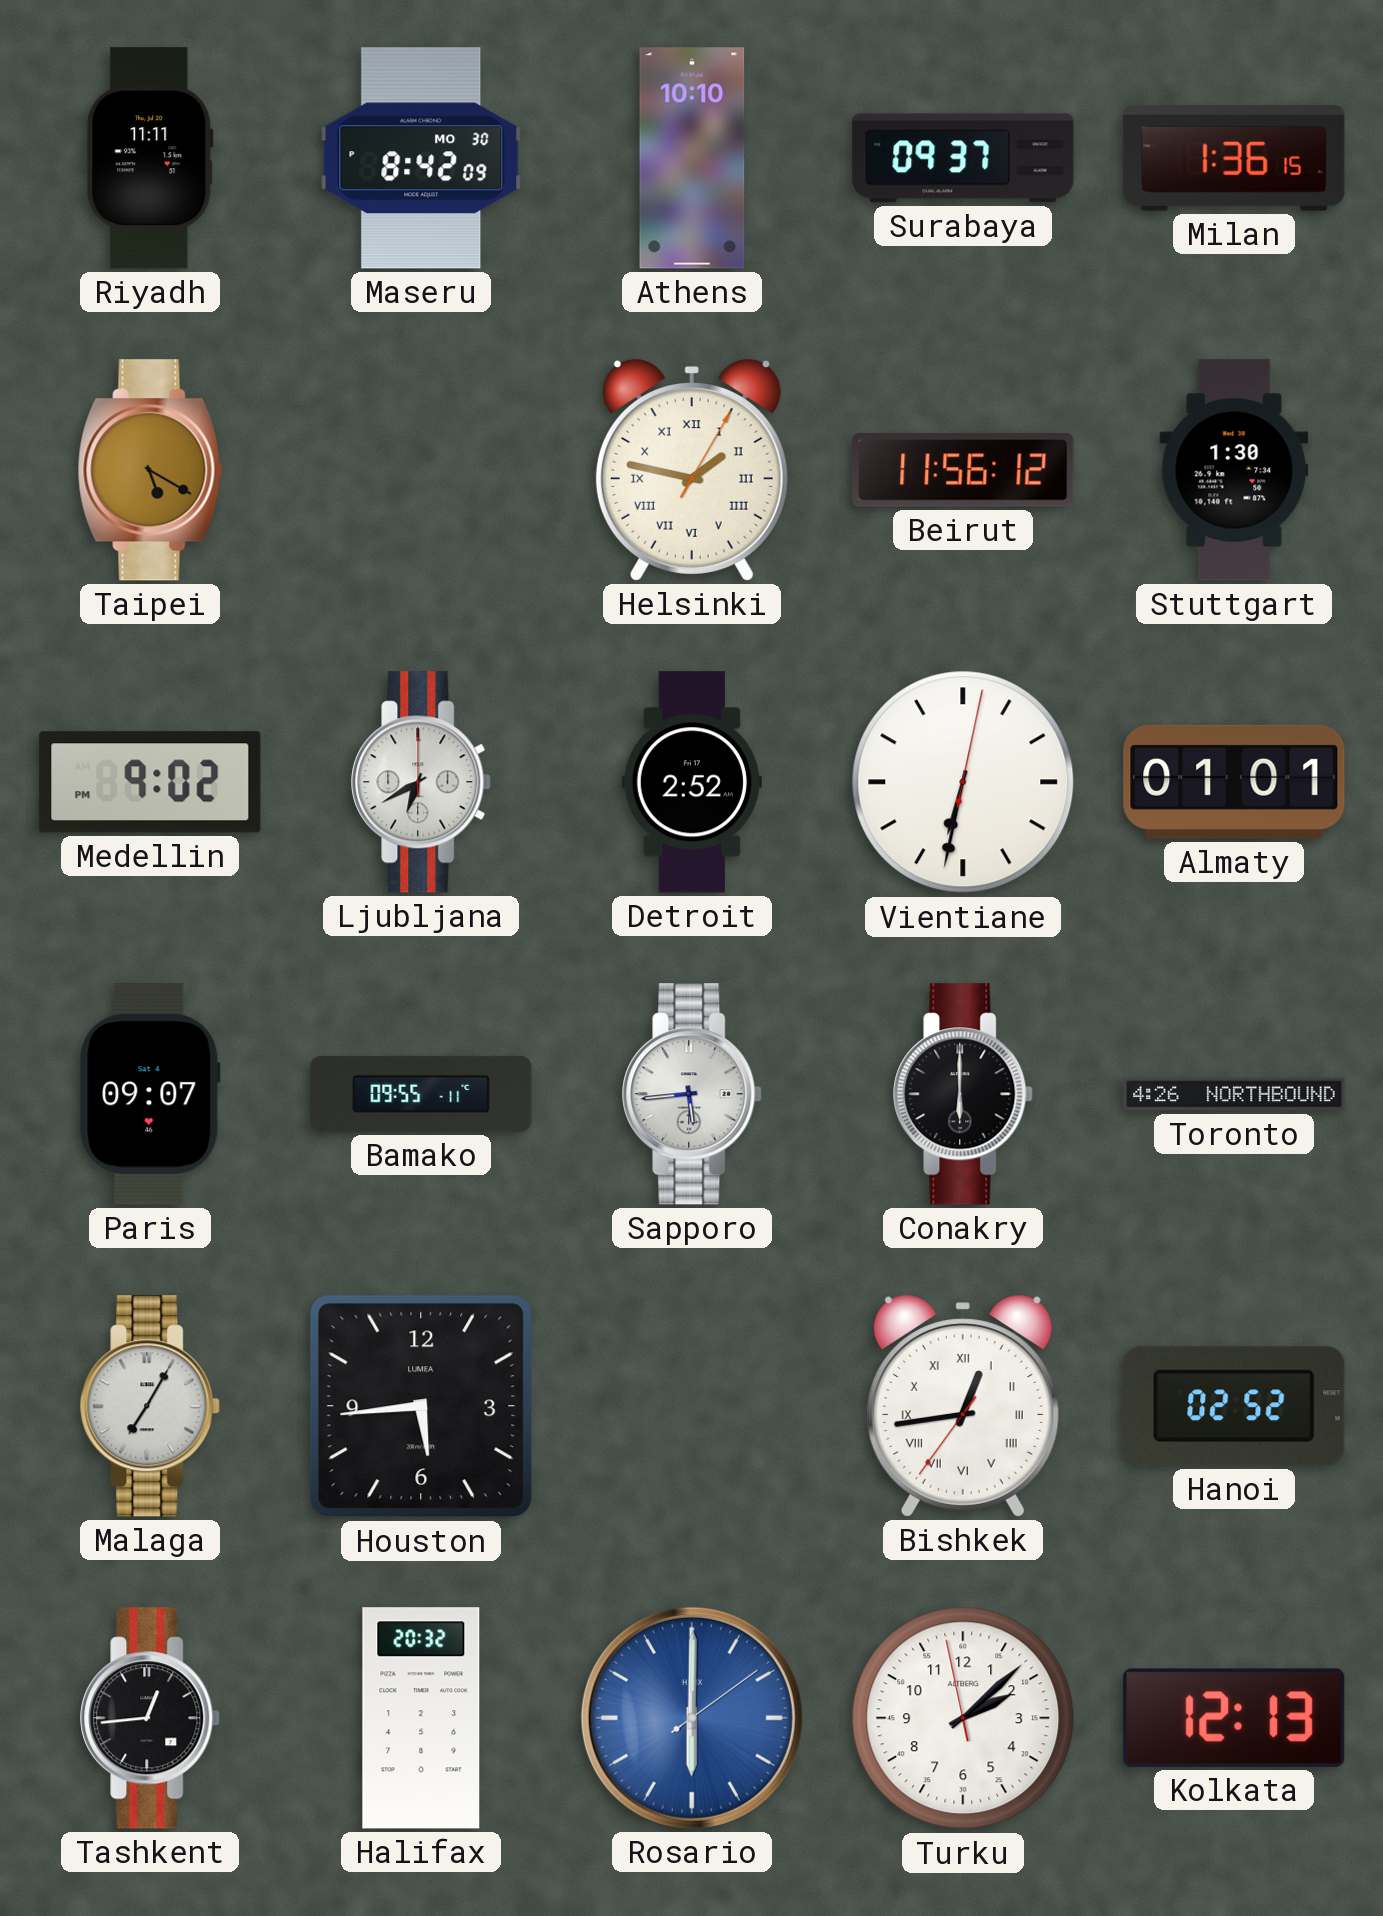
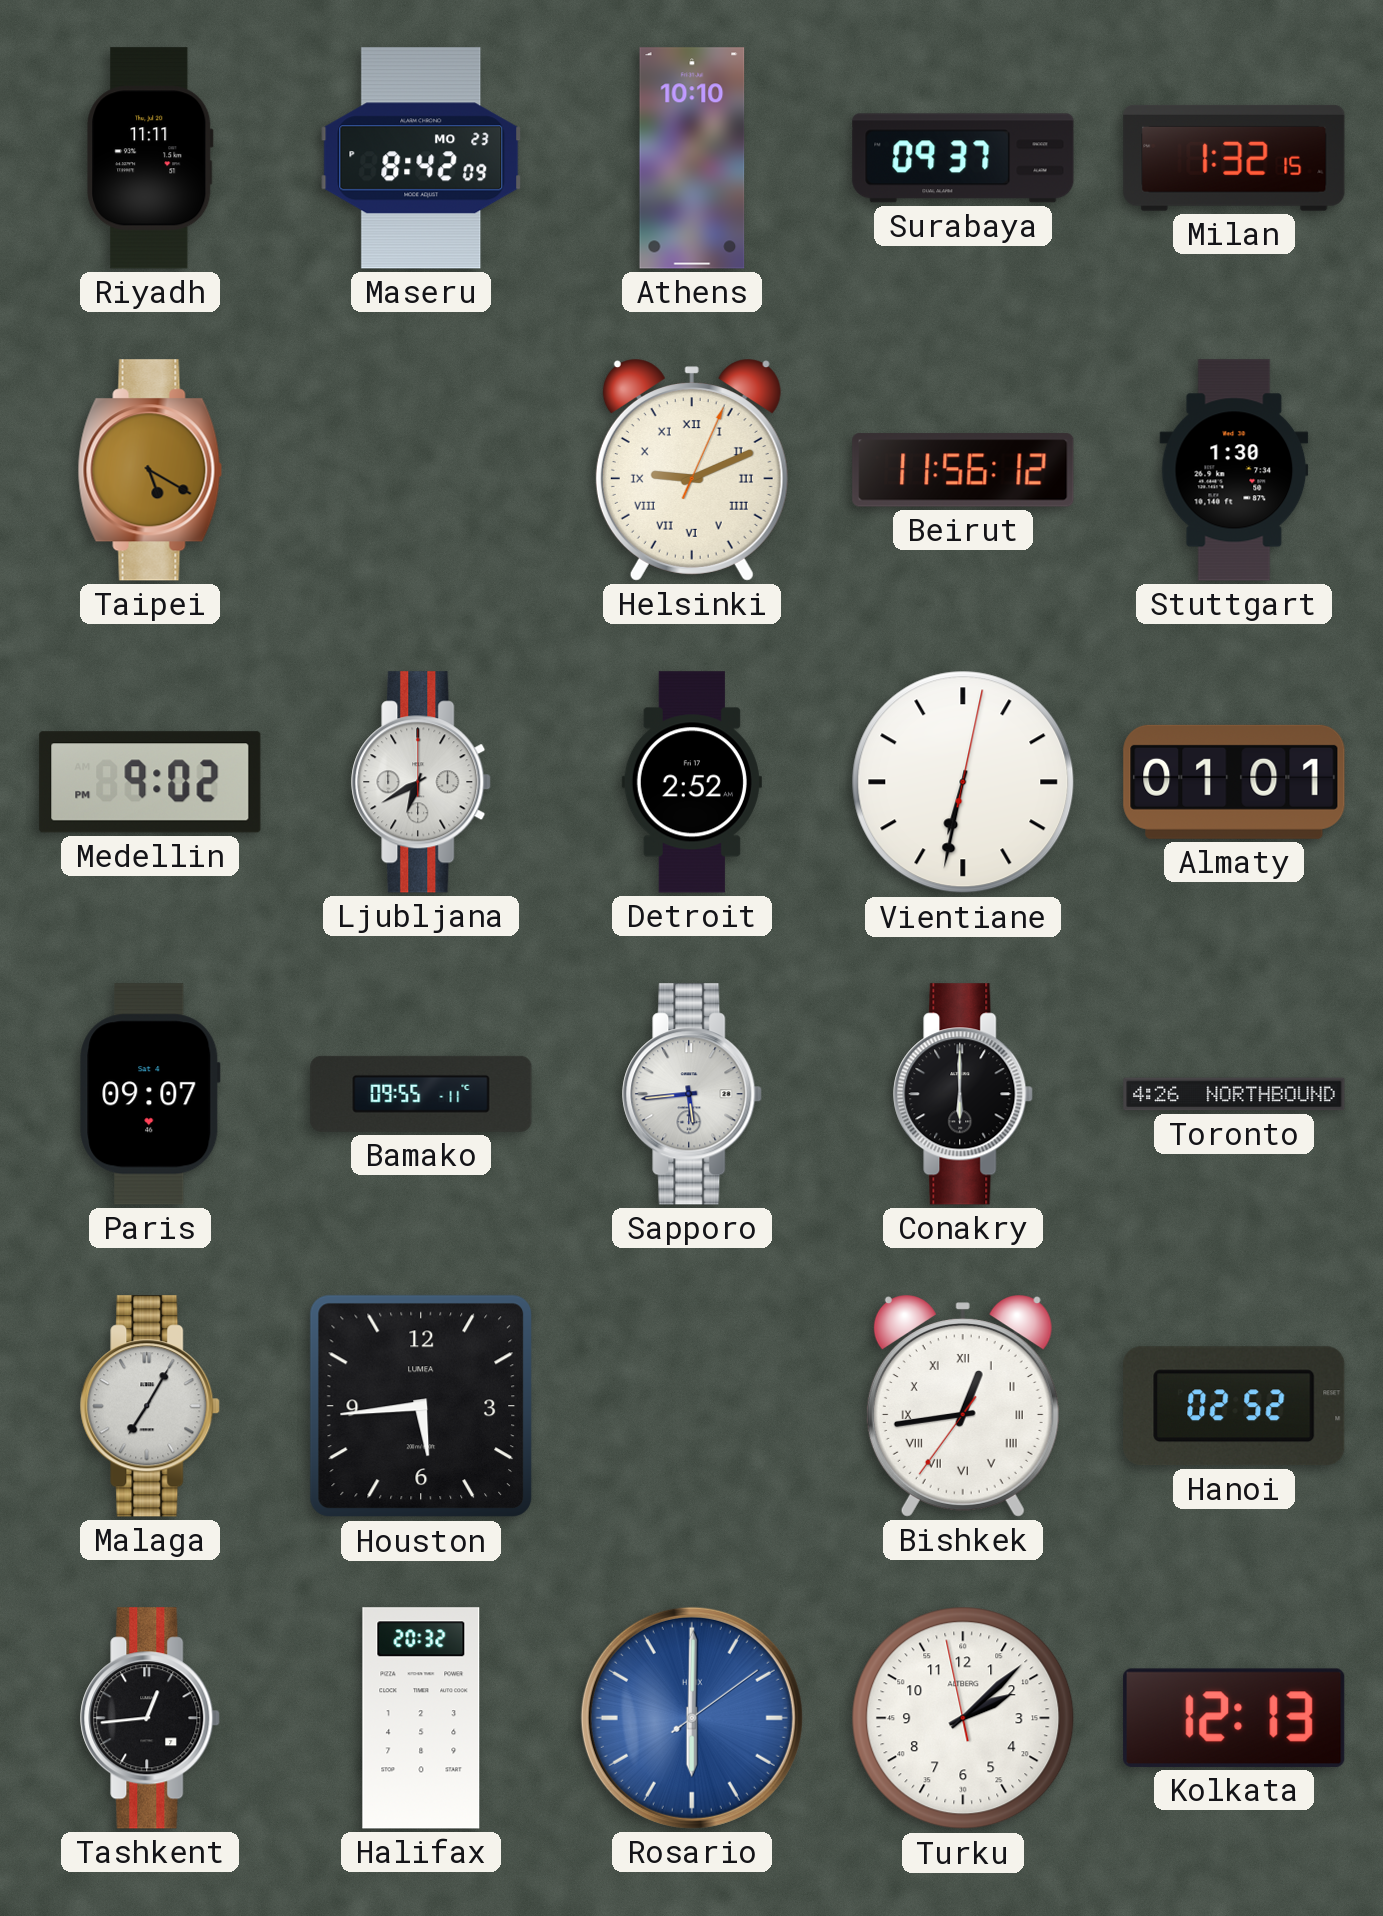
Maseru date: MO 30 -> MO 23
Milan: 1:36 -> 1:32
Helsinki: 1:47 -> 9:11
